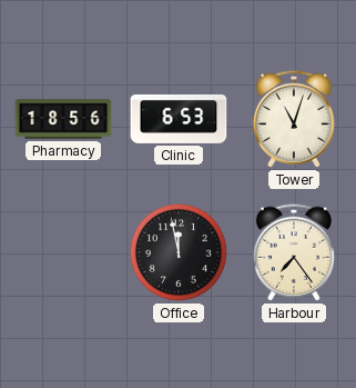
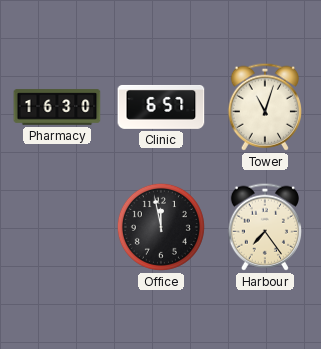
Pharmacy: 18:56 -> 16:30
Clinic: 6:53 -> 6:57
